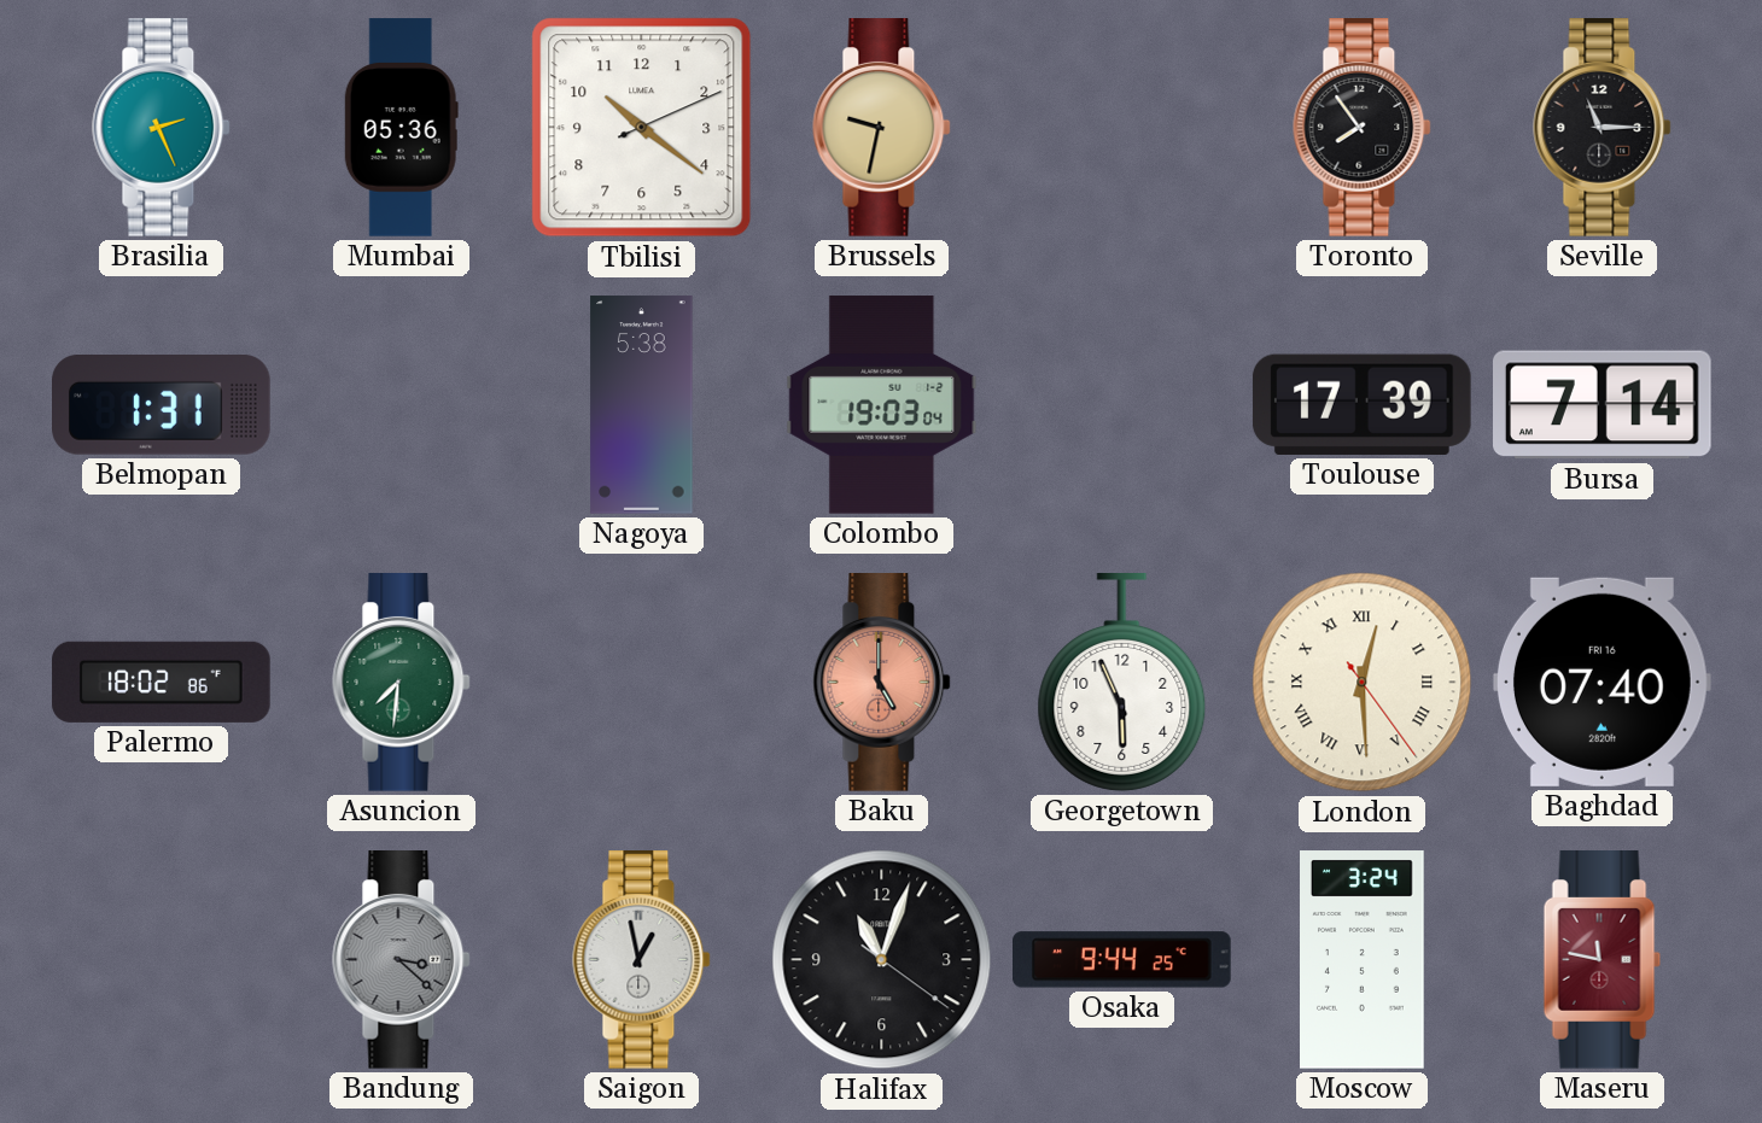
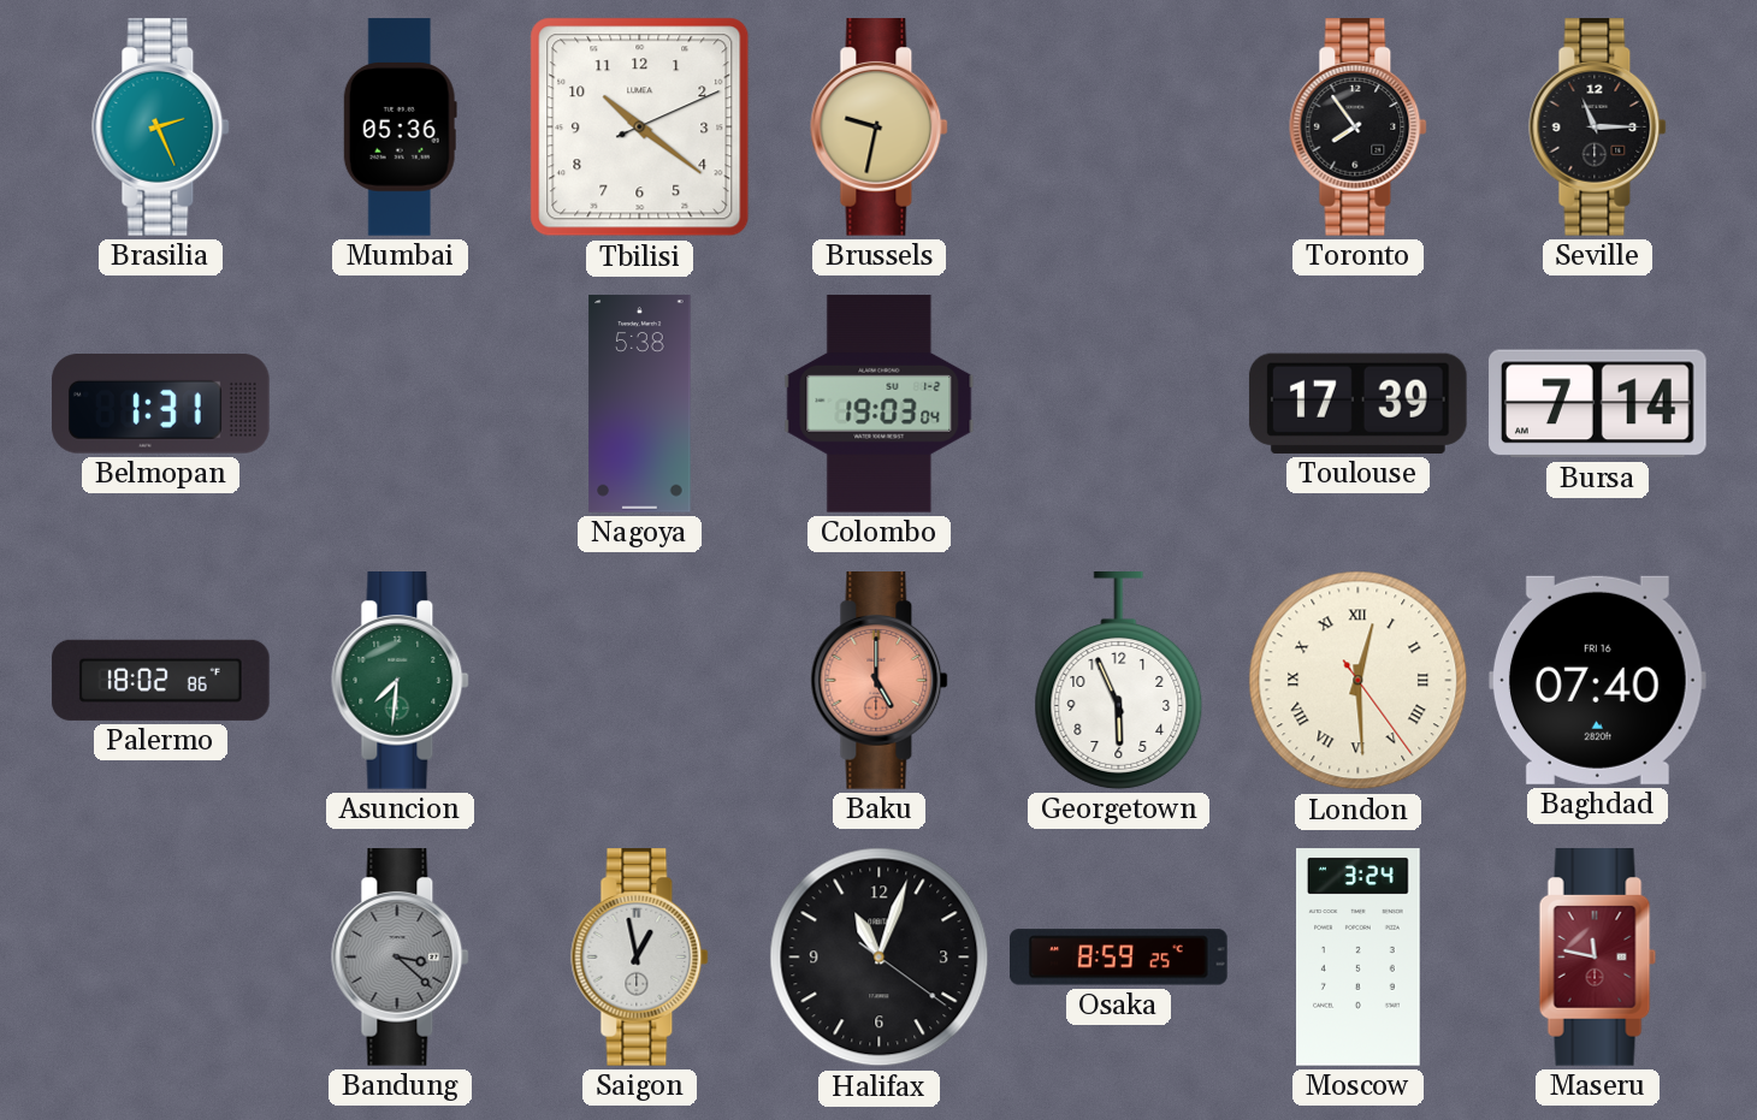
Osaka: 9:44 -> 8:59
